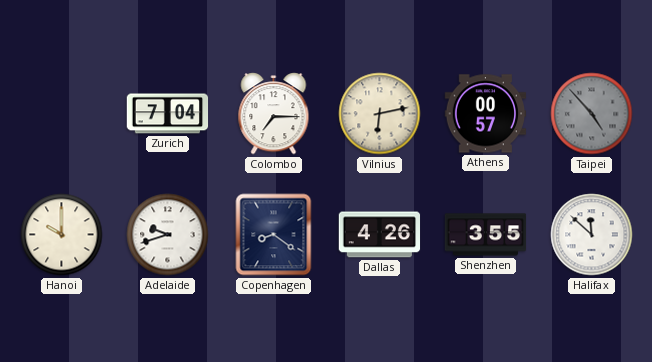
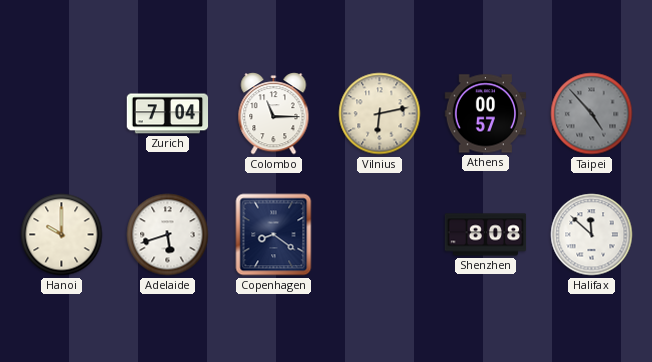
Colombo: 7:15 -> 11:15
Adelaide: 9:42 -> 5:42
Dallas: 4:26 -> none
Shenzhen: 3:55 -> 8:08
